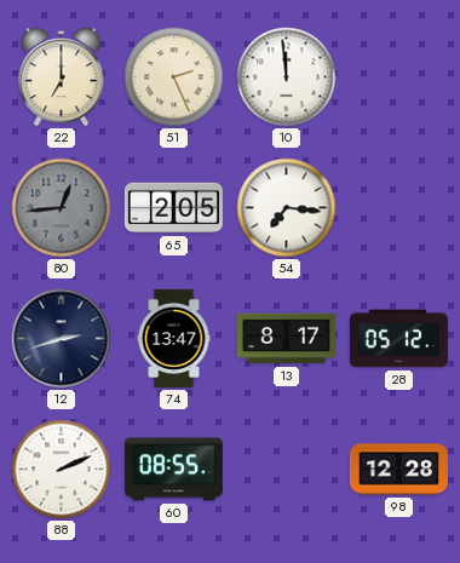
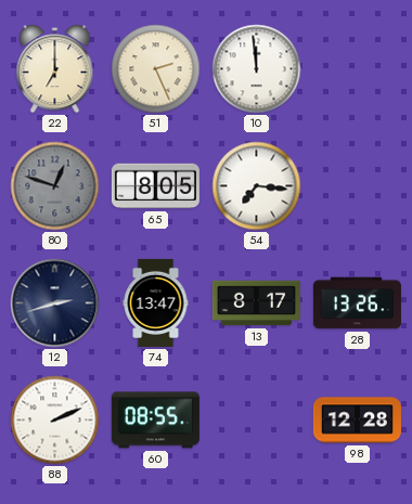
80: 12:44 -> 12:48
65: 2:05 -> 8:05
28: 05:12 -> 13:26
